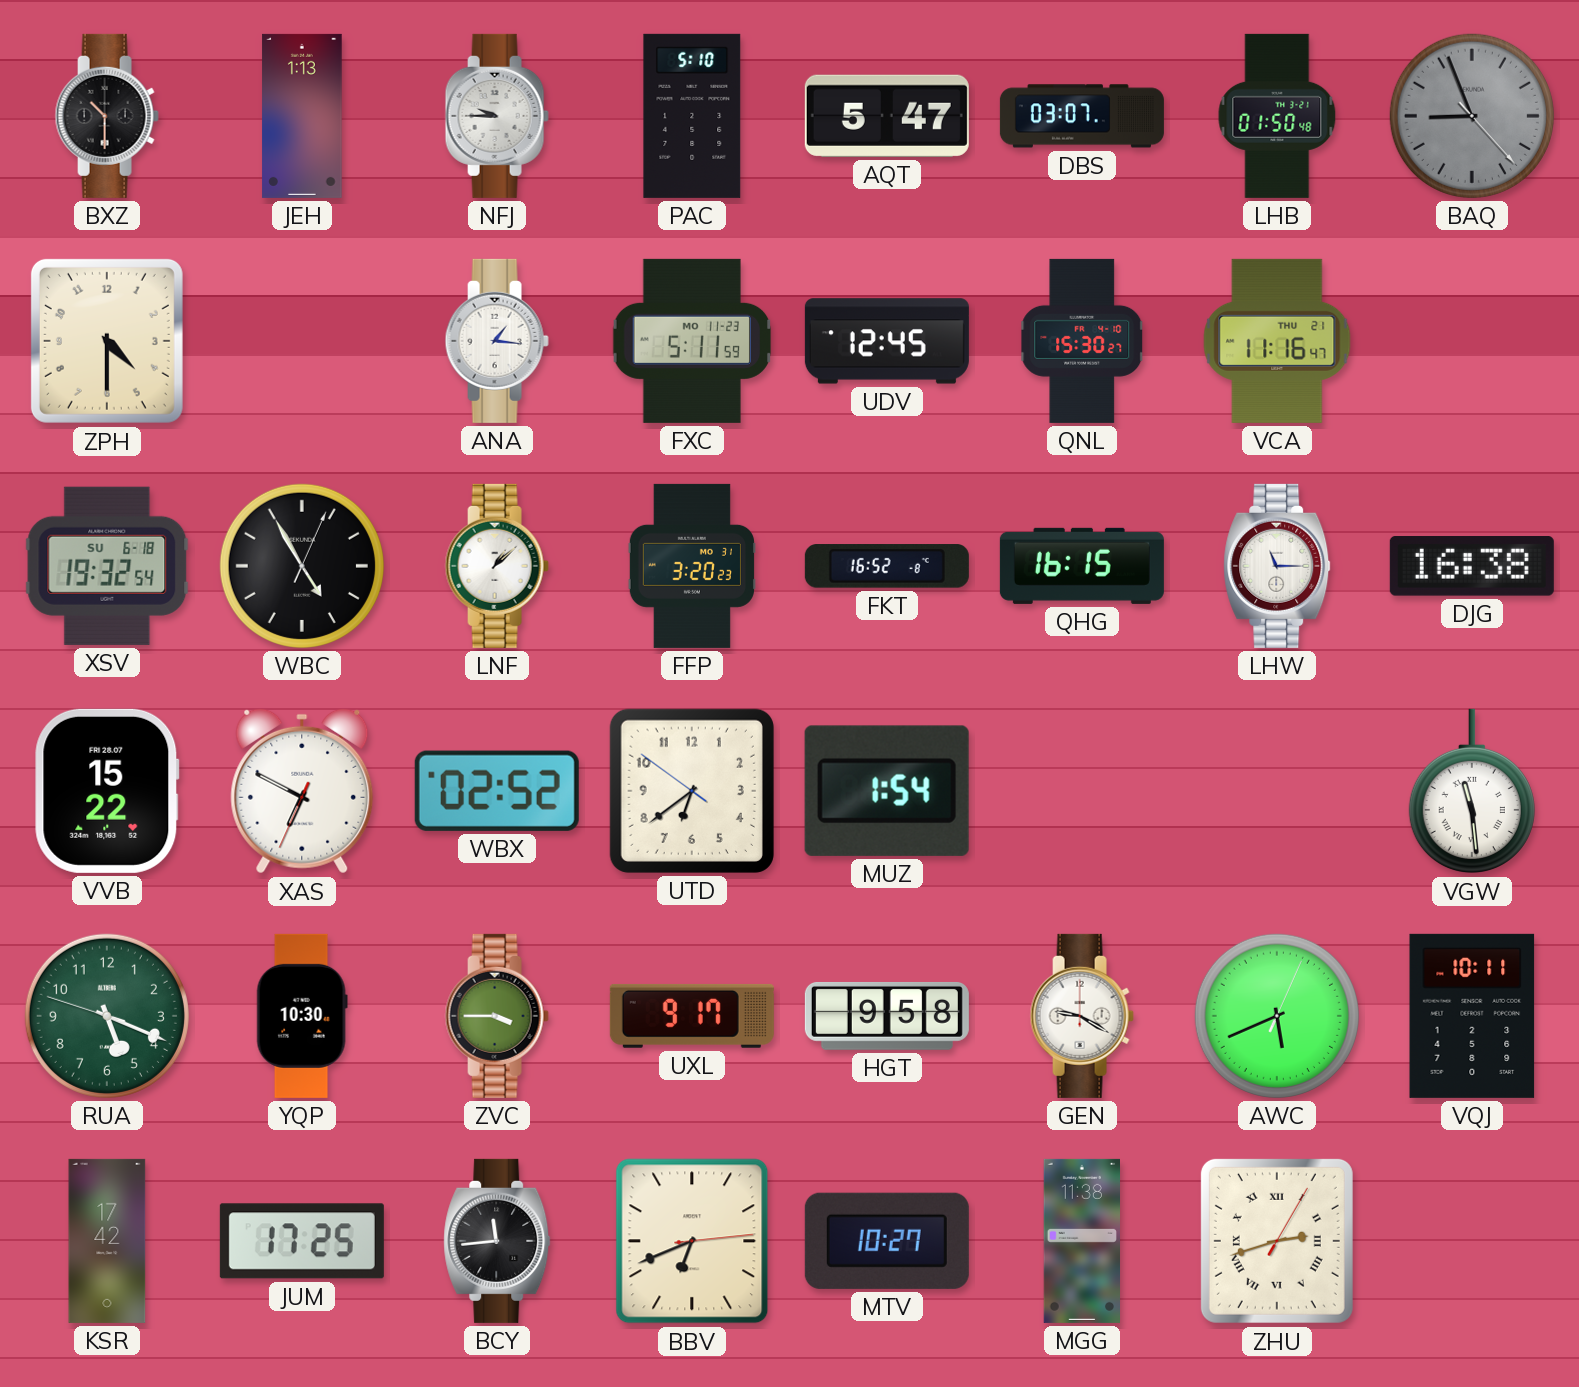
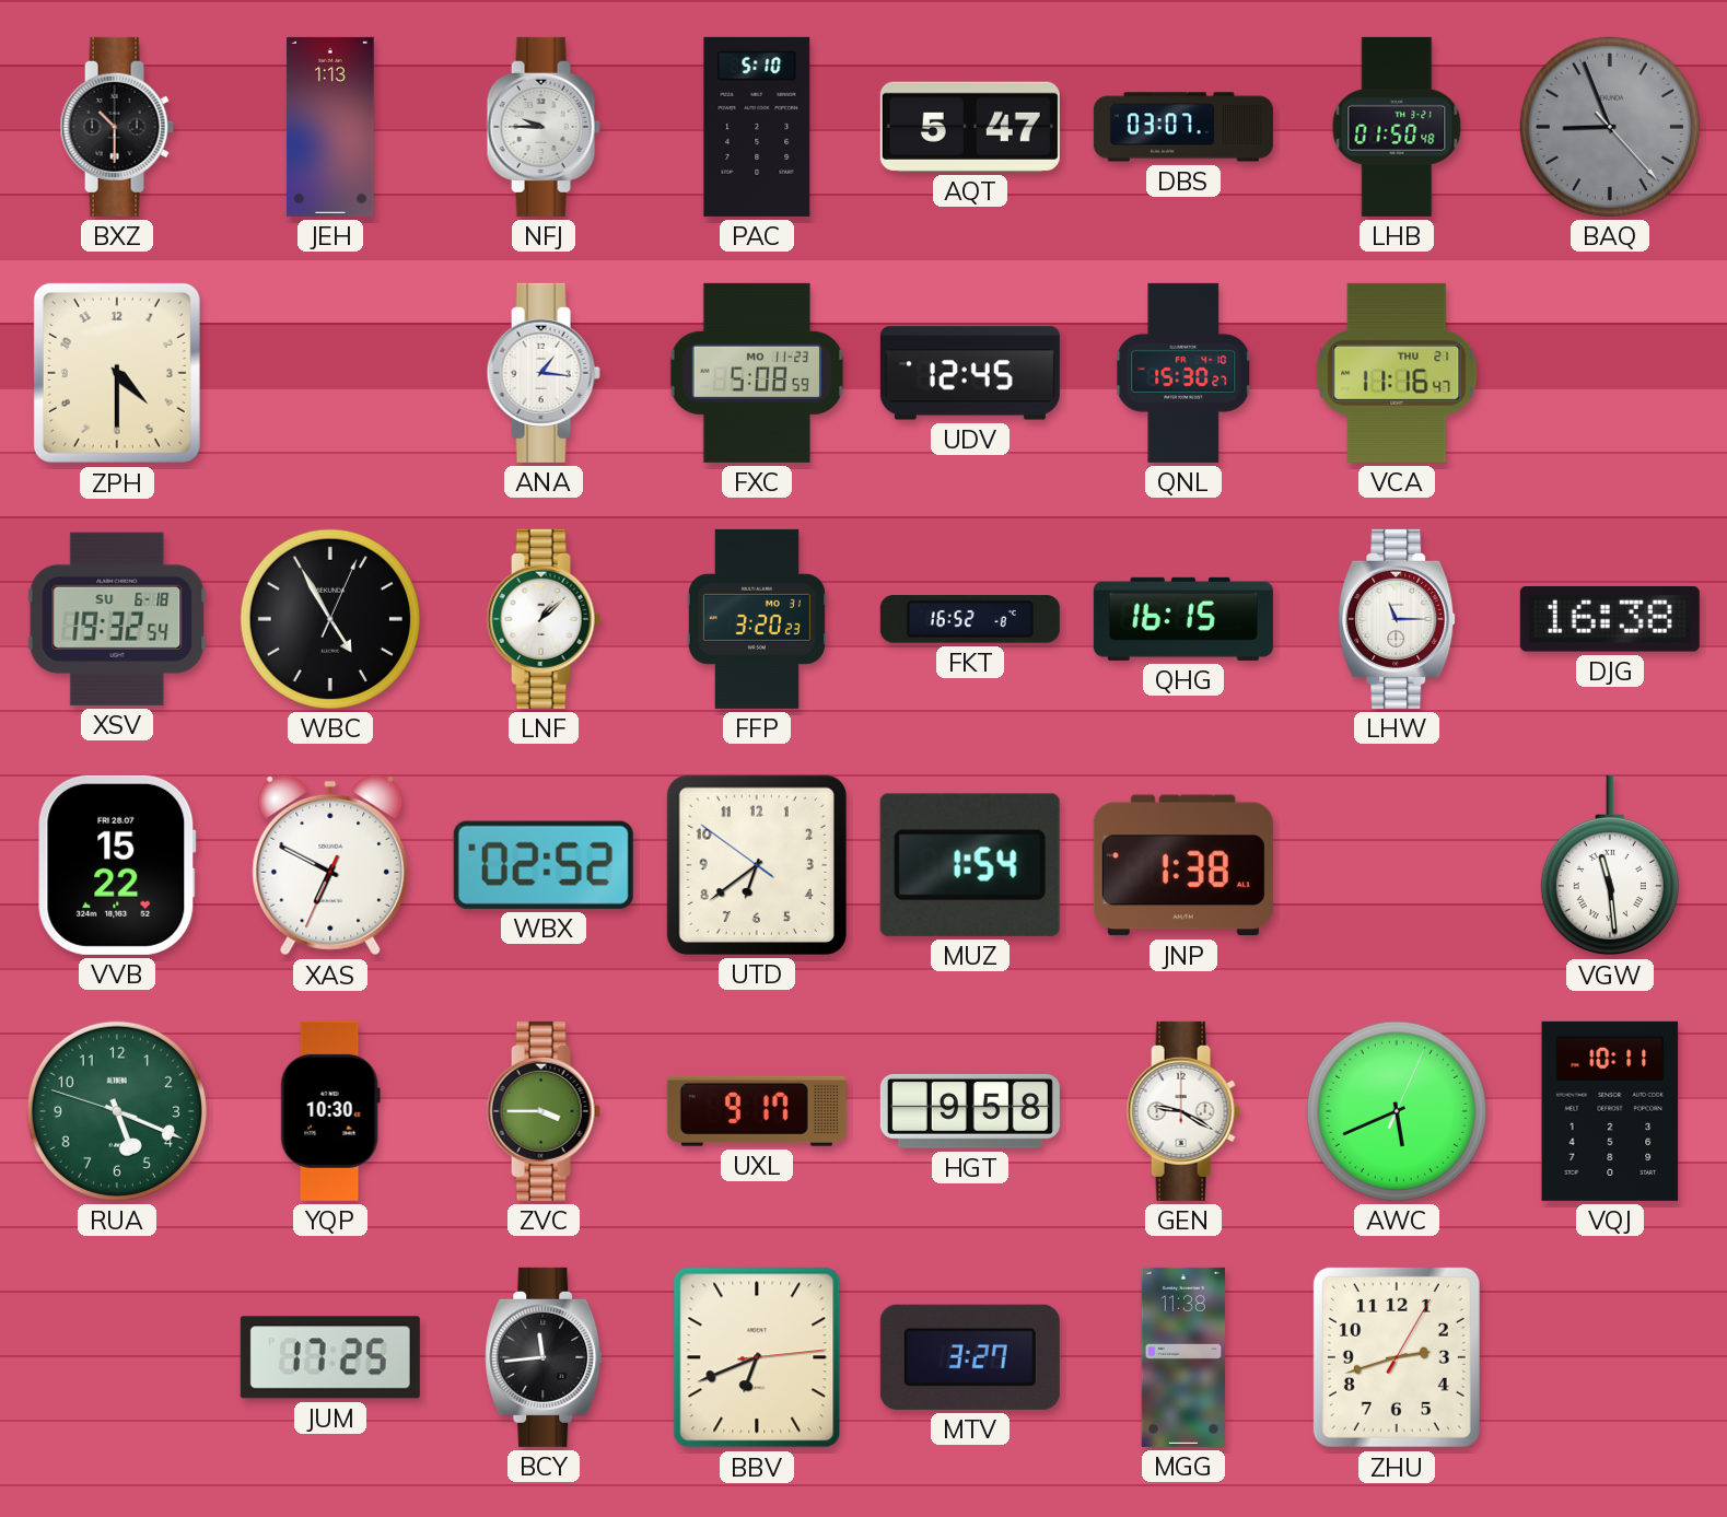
FXC: 5:11 -> 5:08
JNP: none -> 1:38
KSR: 17:42 -> none
MTV: 10:27 -> 3:27
ZHU numerals: Roman -> Arabic
